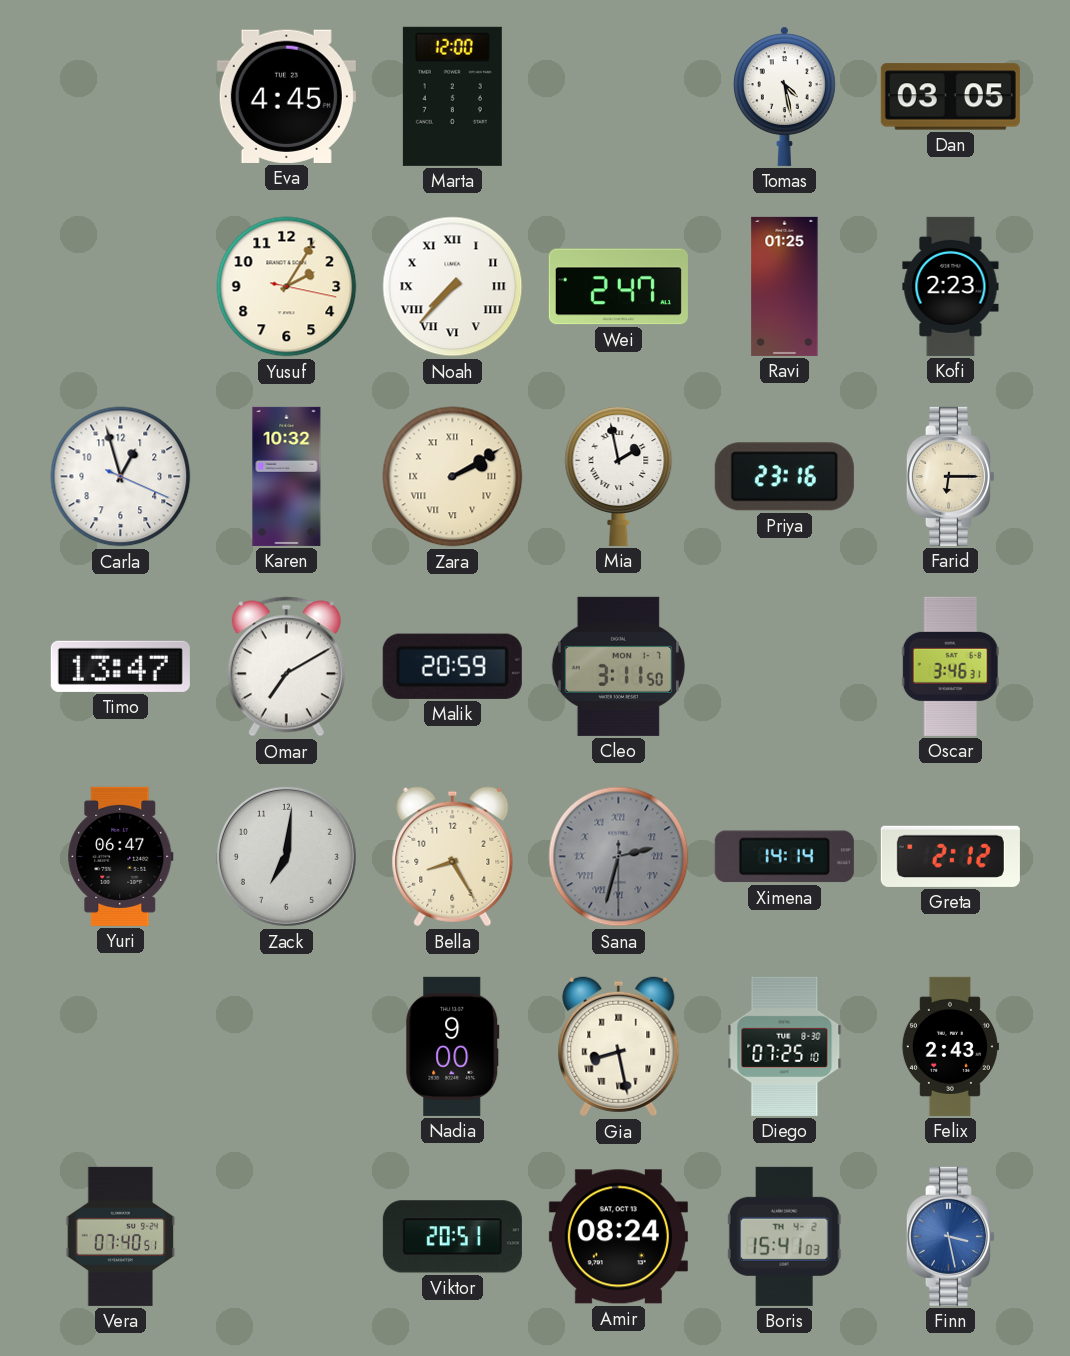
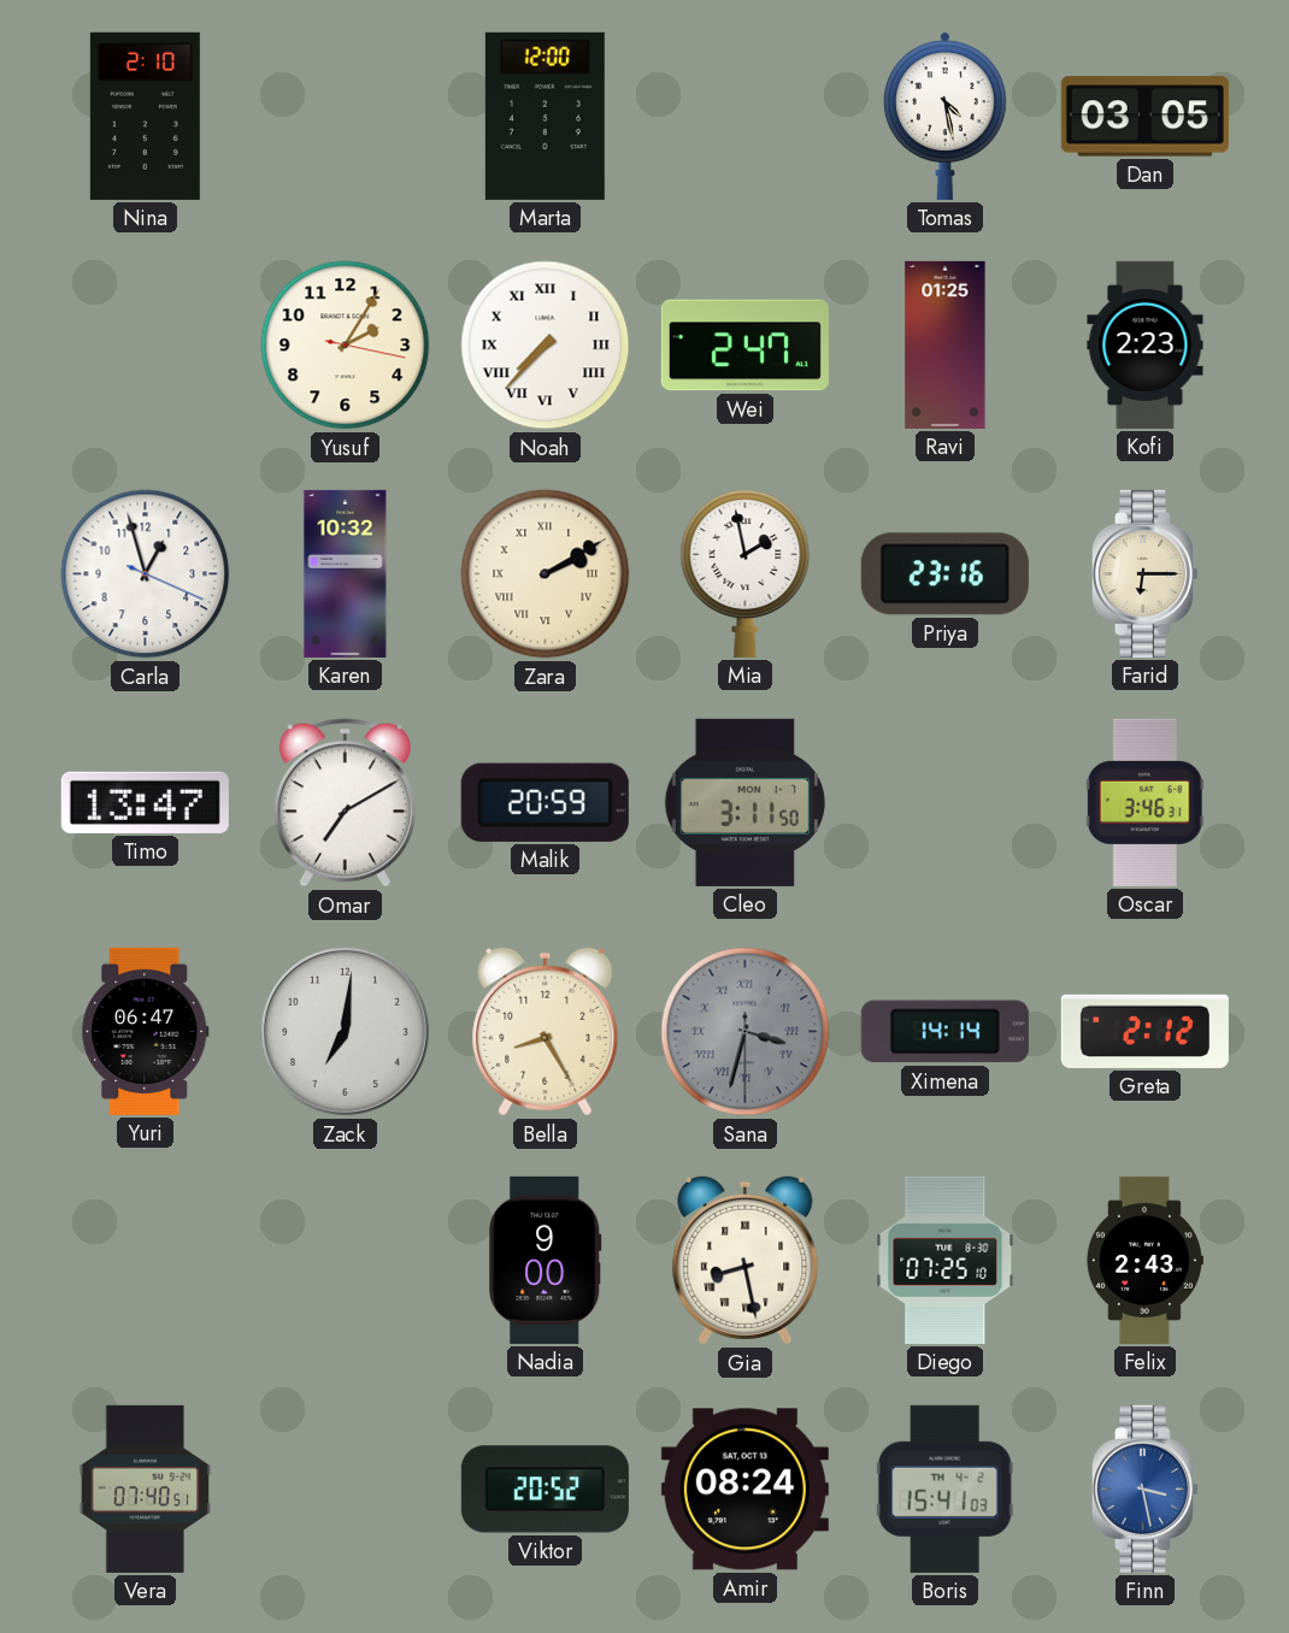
Nina: none -> 2:10
Eva: 4:45 -> none
Sana: 2:32 -> 3:32
Viktor: 20:51 -> 20:52
